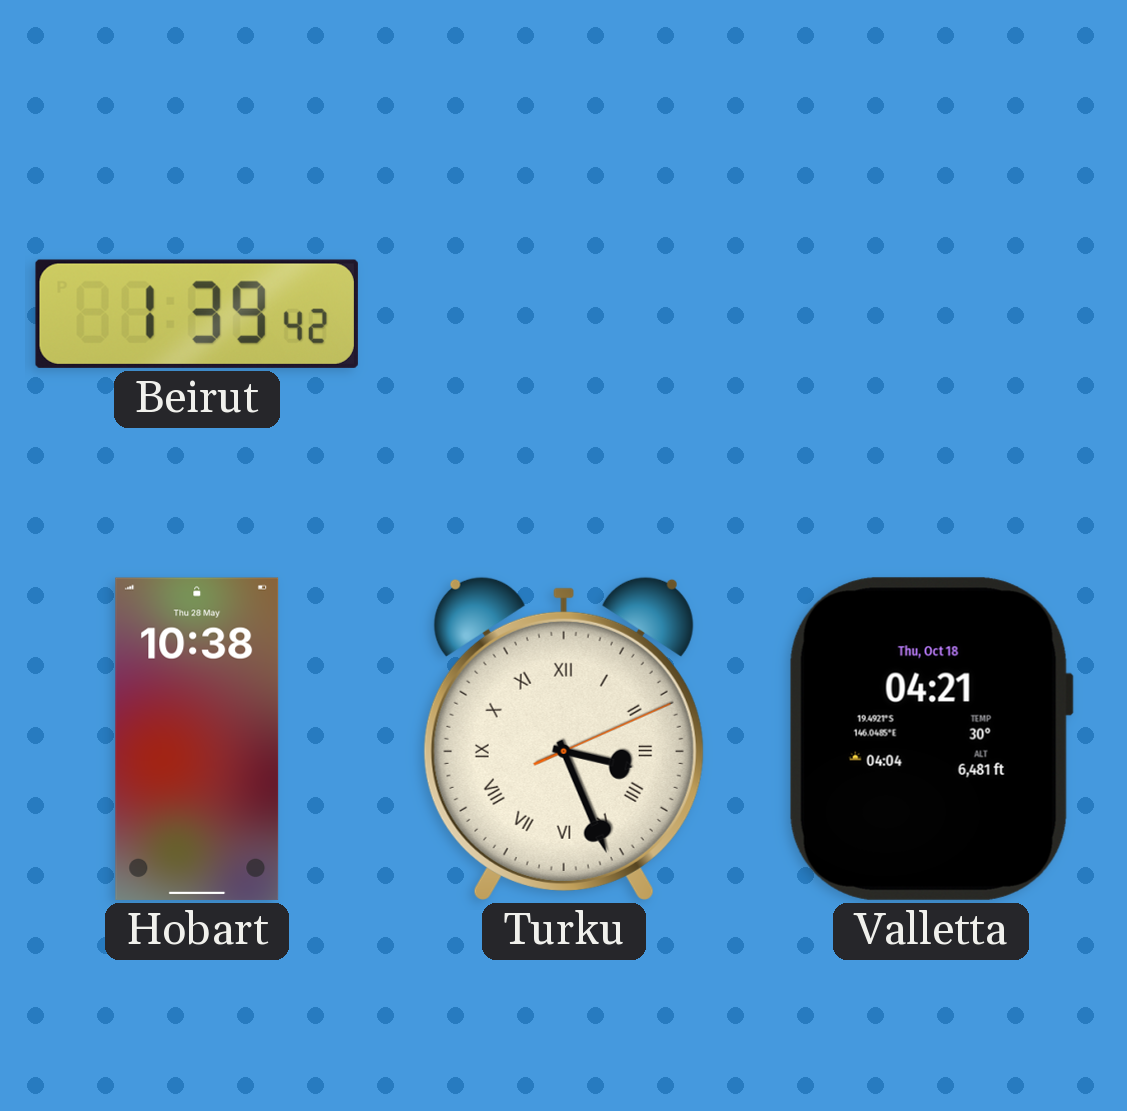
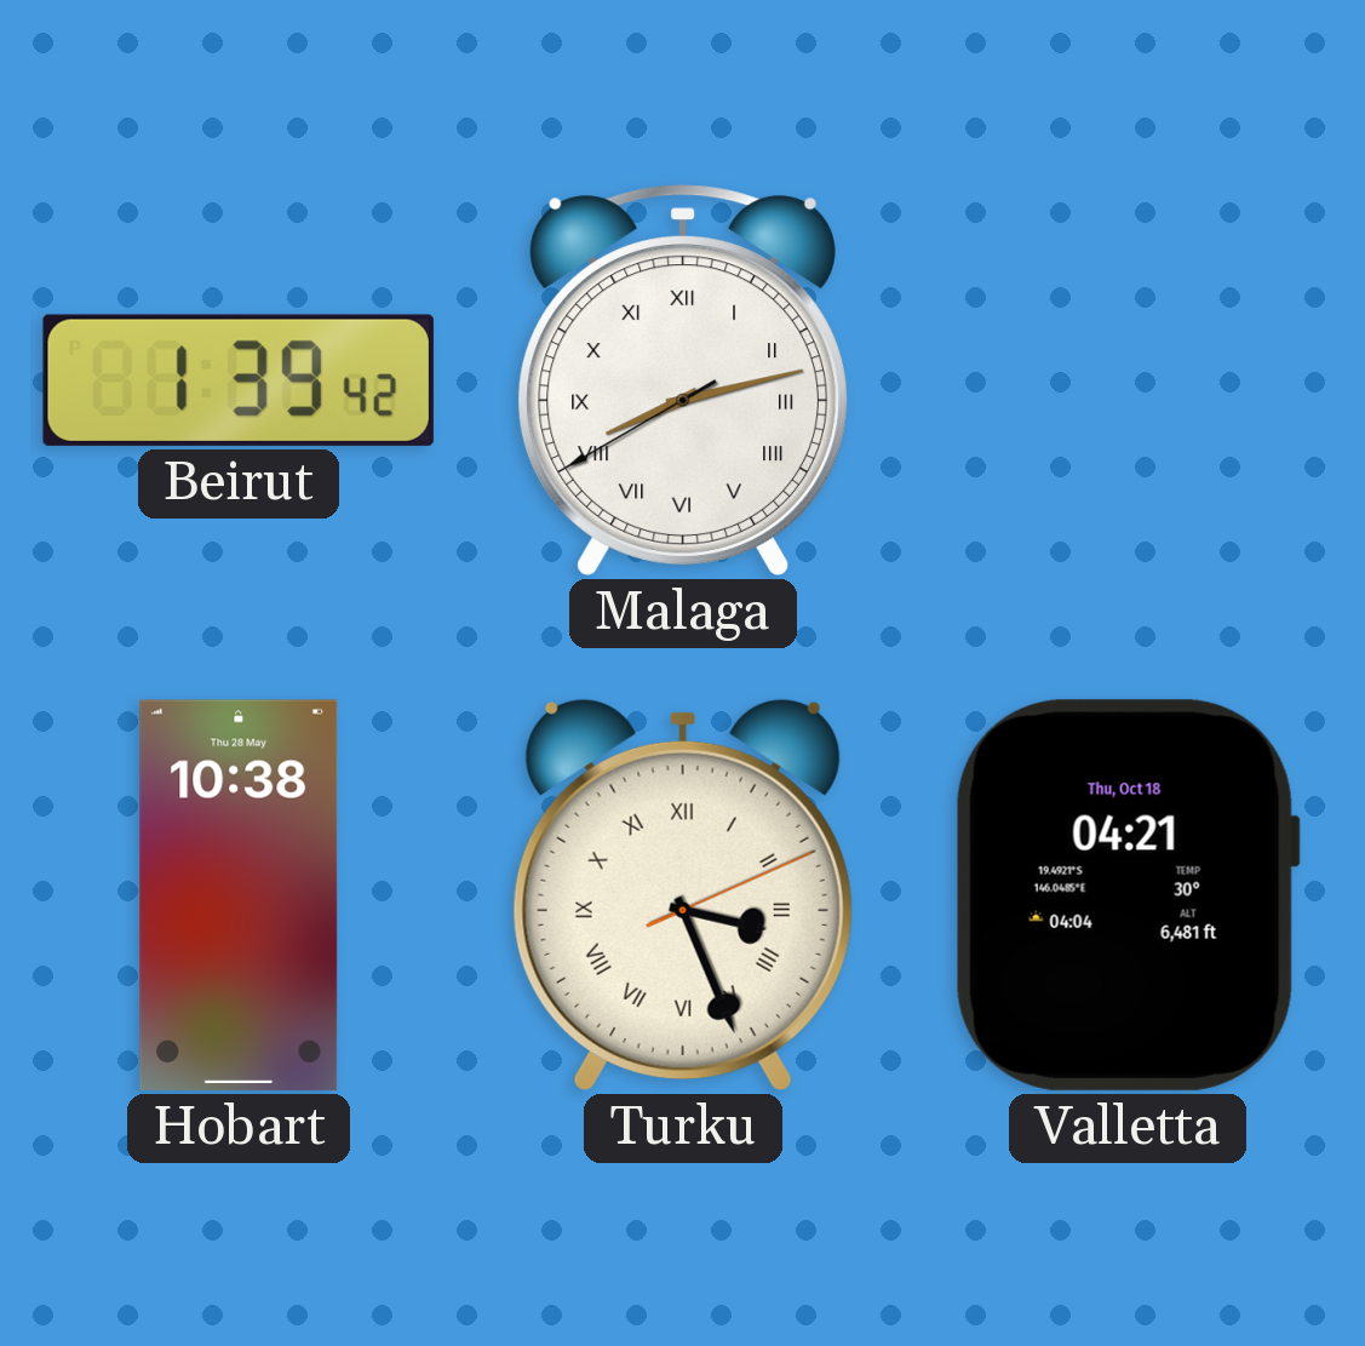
Malaga: none -> 8:12
